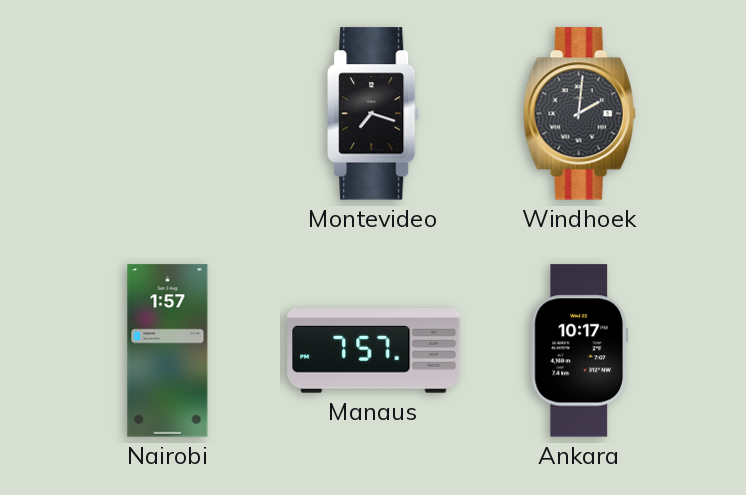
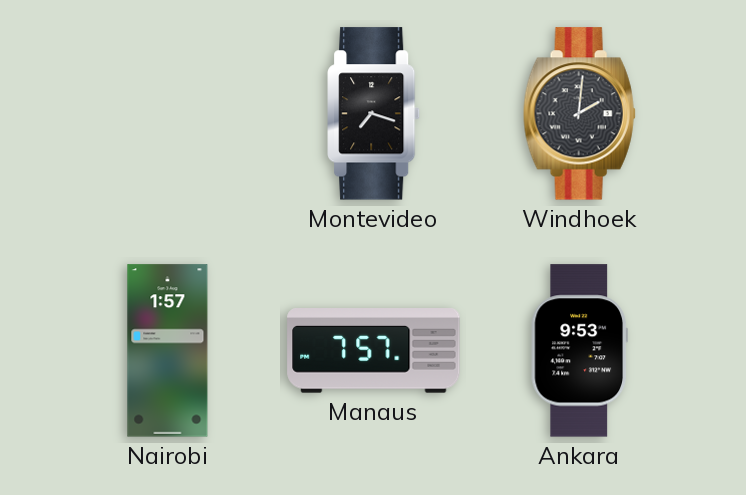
Ankara: 10:17 -> 9:53
